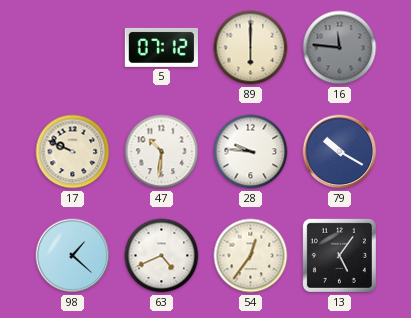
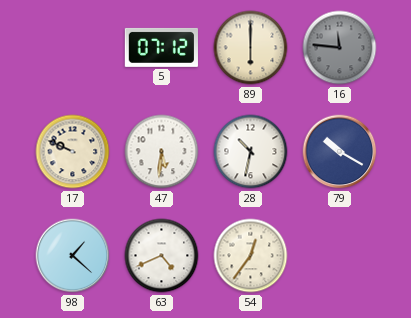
47: 10:31 -> 5:31
28: 9:46 -> 10:32
13: 5:06 -> none
